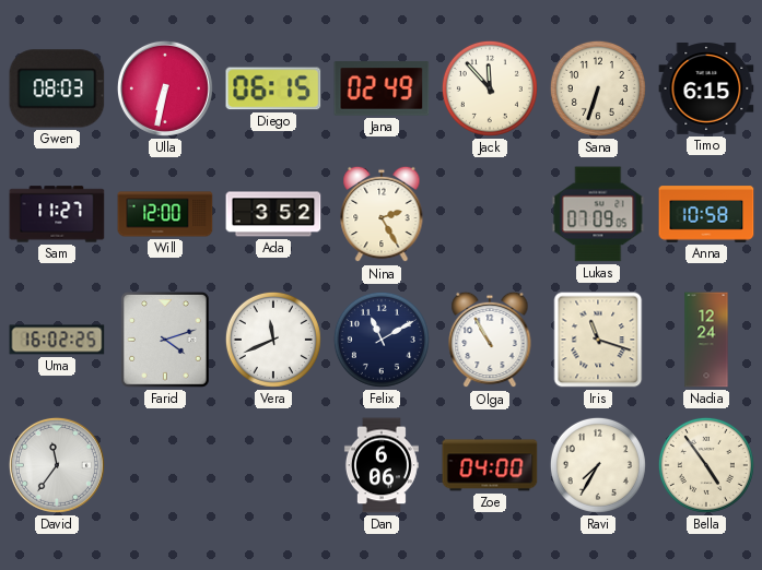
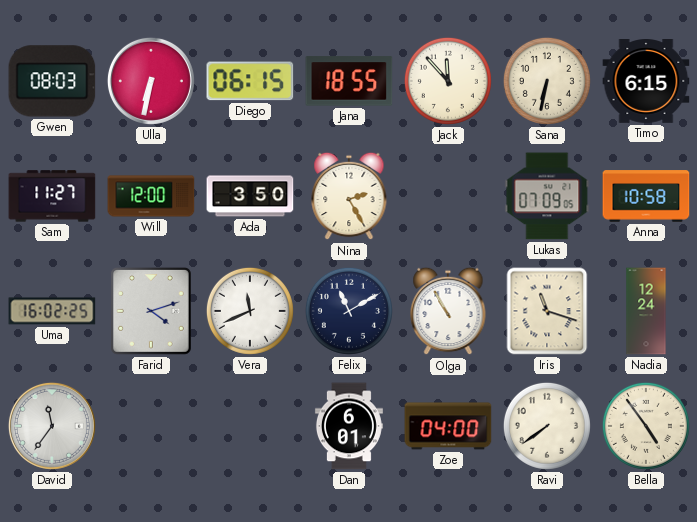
Jana: 02:49 -> 18:55
Sana: 6:33 -> 6:32
Ada: 3:52 -> 3:50
Dan: 6:06 -> 6:01
Ravi: 7:35 -> 7:39
